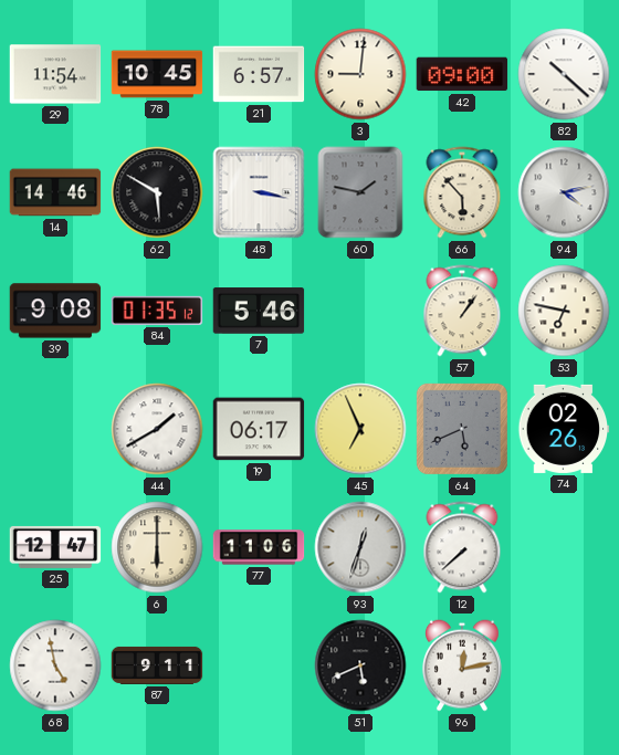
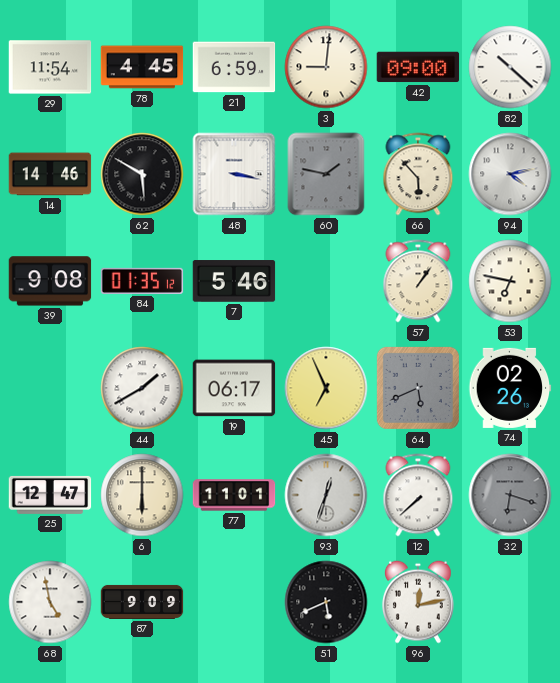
78: 10:45 -> 4:45
21: 6:57 -> 6:59
77: 11:06 -> 11:01
32: none -> 6:18
87: 9:11 -> 9:09
